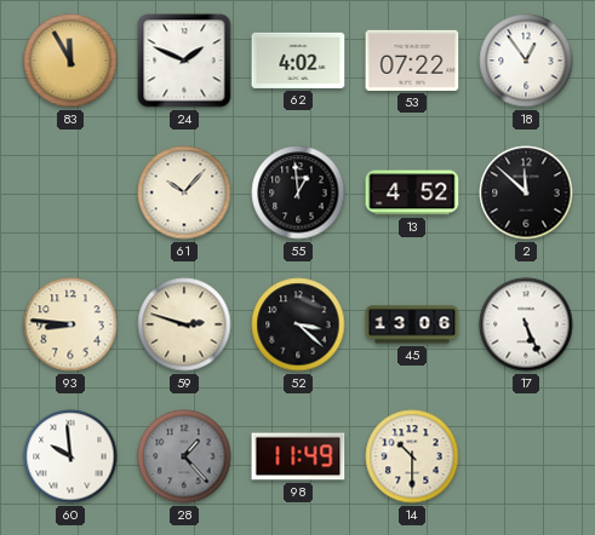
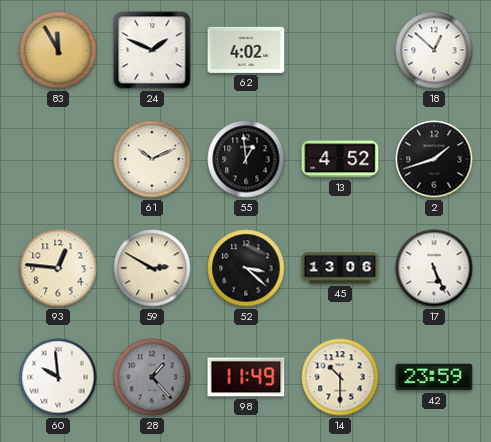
53: 07:22 -> none
18: 12:54 -> 12:52
61: 10:07 -> 10:11
2: 11:52 -> 1:42
93: 8:46 -> 12:46
59: 2:48 -> 2:50
42: none -> 23:59
